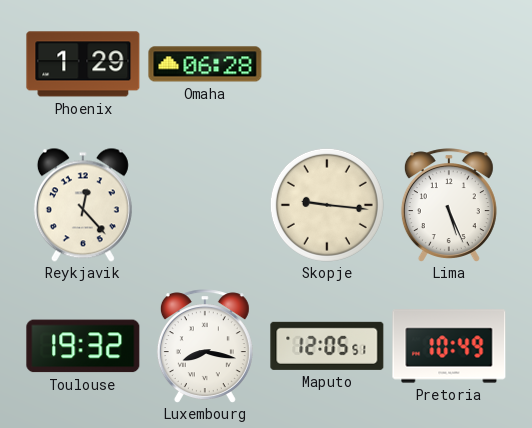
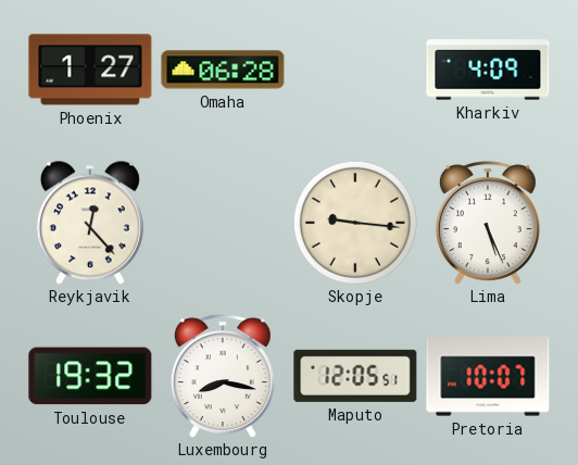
Phoenix: 1:29 -> 1:27
Kharkiv: none -> 4:09
Pretoria: 10:49 -> 10:07
